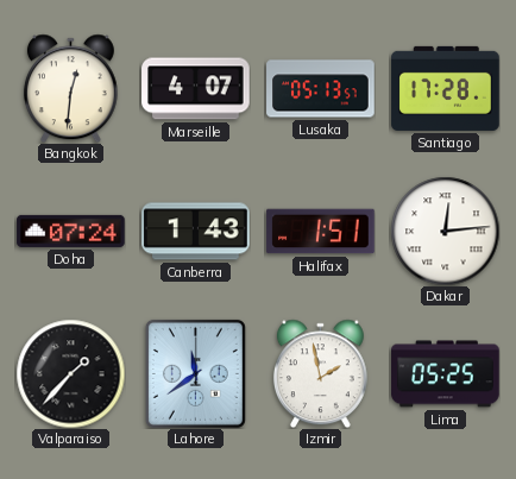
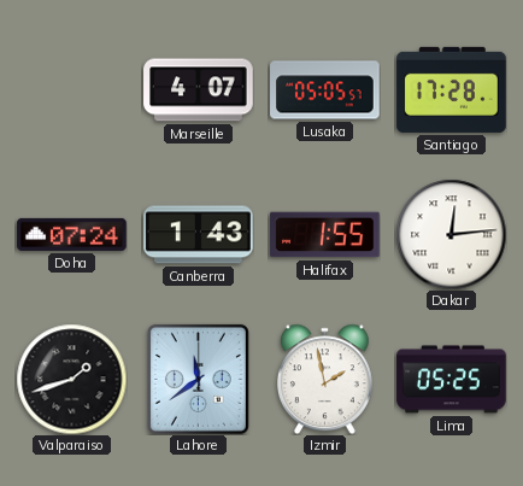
Bangkok: 12:31 -> none
Lusaka: 05:13 -> 05:05
Halifax: 1:51 -> 1:55
Valparaiso: 1:37 -> 1:42
